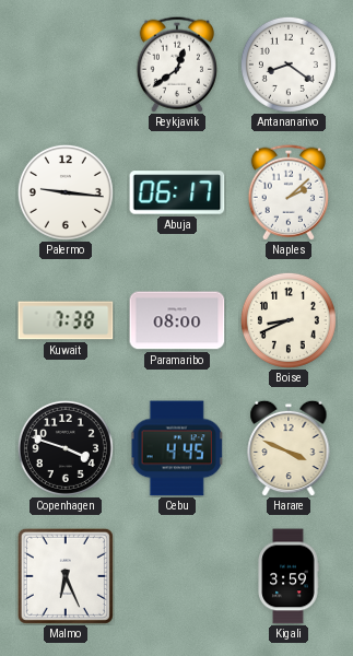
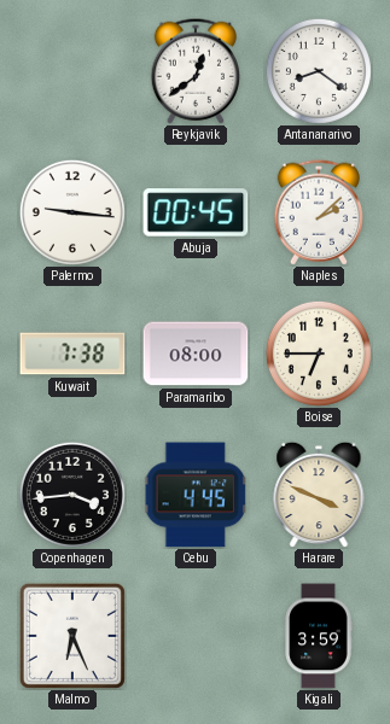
Abuja: 06:17 -> 00:45
Boise: 8:41 -> 6:45
Copenhagen: 3:48 -> 3:44
